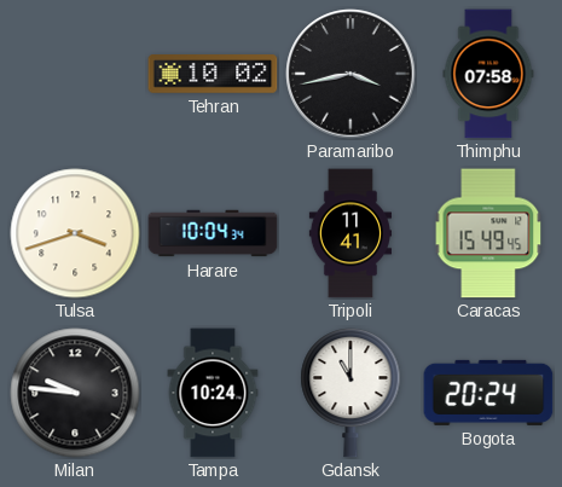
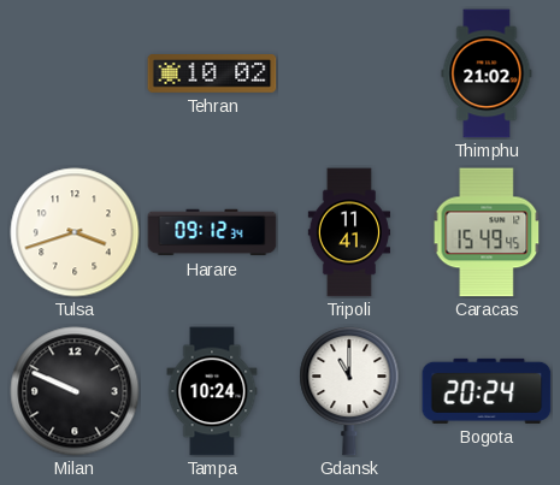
Paramaribo: 3:43 -> none
Thimphu: 07:58 -> 21:02
Harare: 10:04 -> 09:12
Milan: 9:46 -> 9:49
